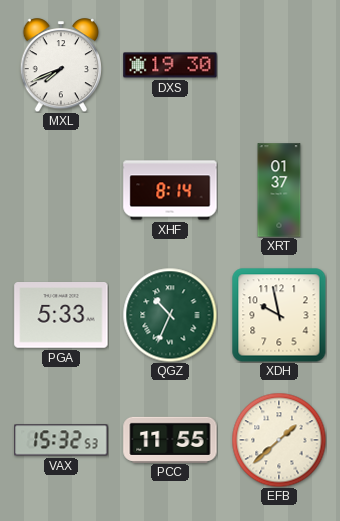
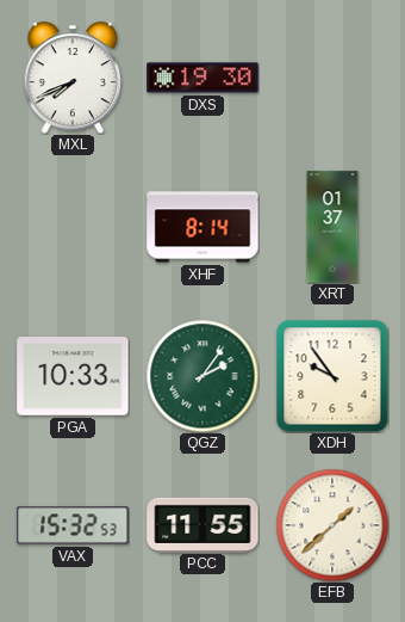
PGA: 5:33 -> 10:33
QGZ: 10:34 -> 2:06
XDH: 9:58 -> 9:54
